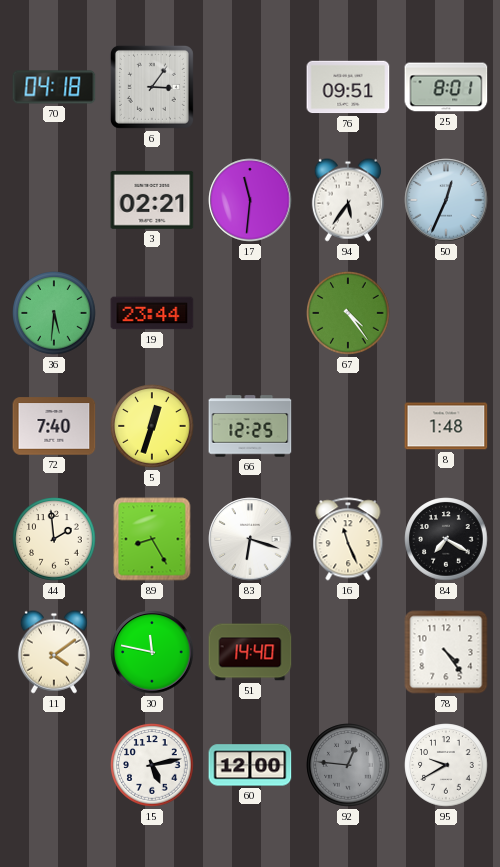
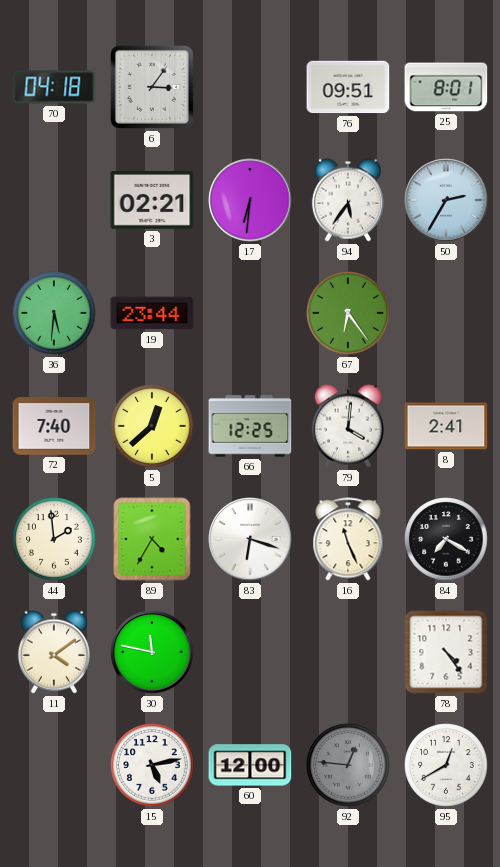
17: 11:31 -> 6:31
50: 12:34 -> 2:35
67: 4:24 -> 6:24
5: 12:33 -> 12:38
79: none -> 4:01
8: 1:48 -> 2:41
89: 8:25 -> 4:35
51: 14:40 -> none
95: 9:40 -> 12:40
